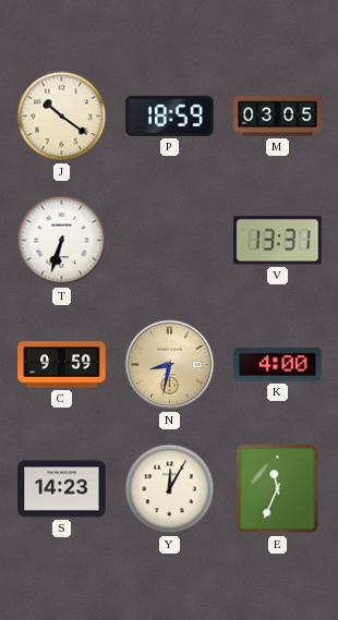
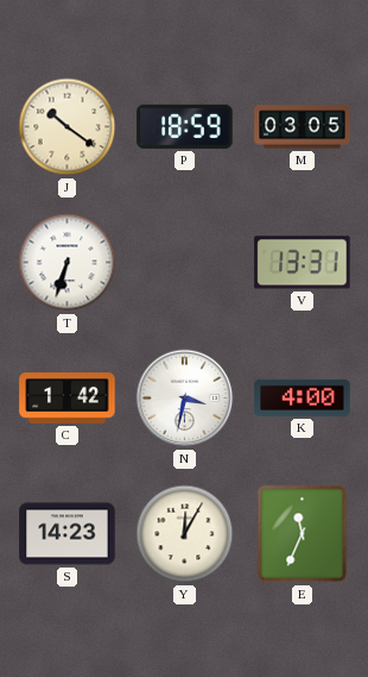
C: 9:59 -> 1:42
N: 8:32 -> 3:32
N dial: champagne -> white
